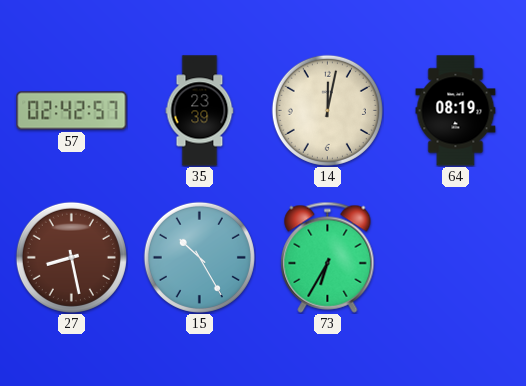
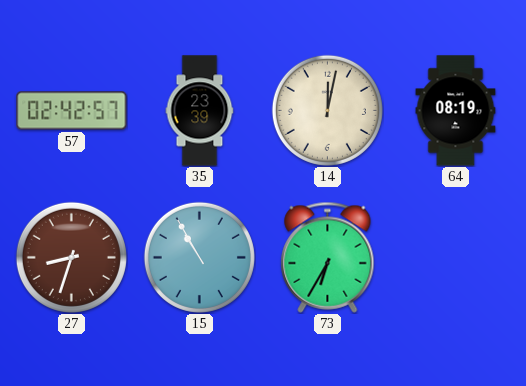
27: 8:28 -> 8:33
15: 10:25 -> 10:55
